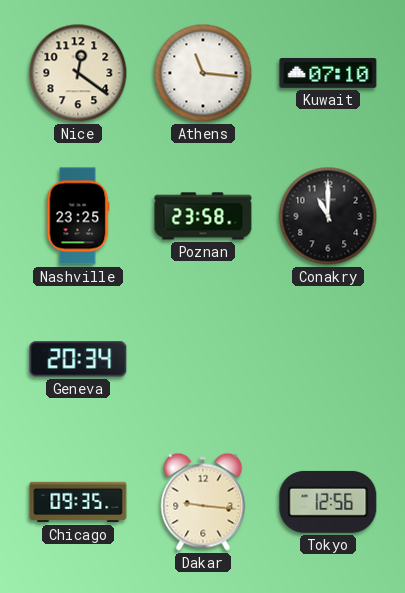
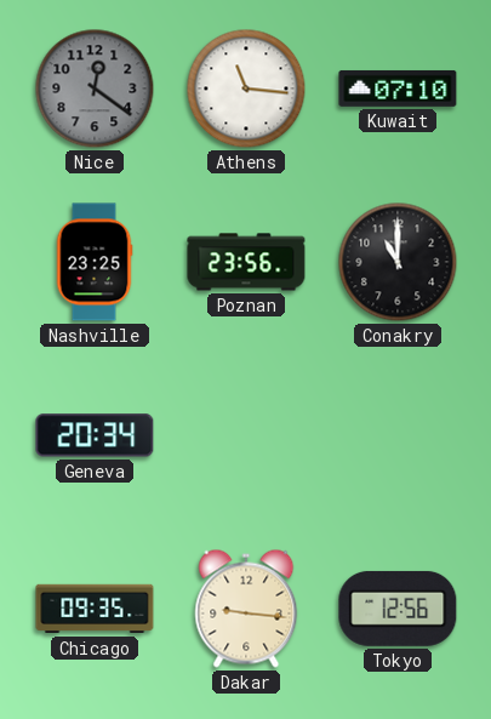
Nice dial: cream -> grey
Poznan: 23:58 -> 23:56
